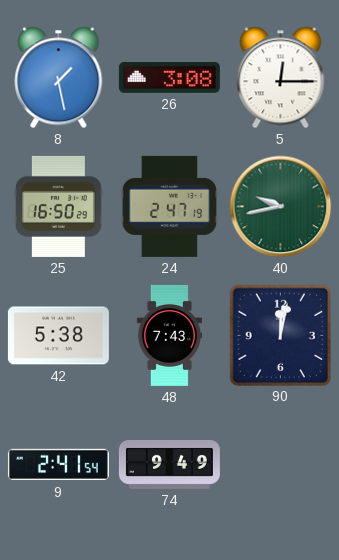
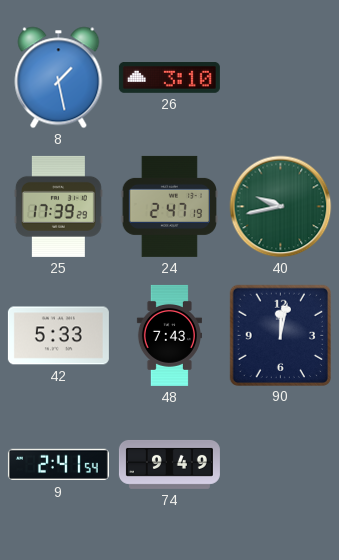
26: 3:08 -> 3:10
5: 12:15 -> none
25: 16:50 -> 17:39
42: 5:38 -> 5:33
